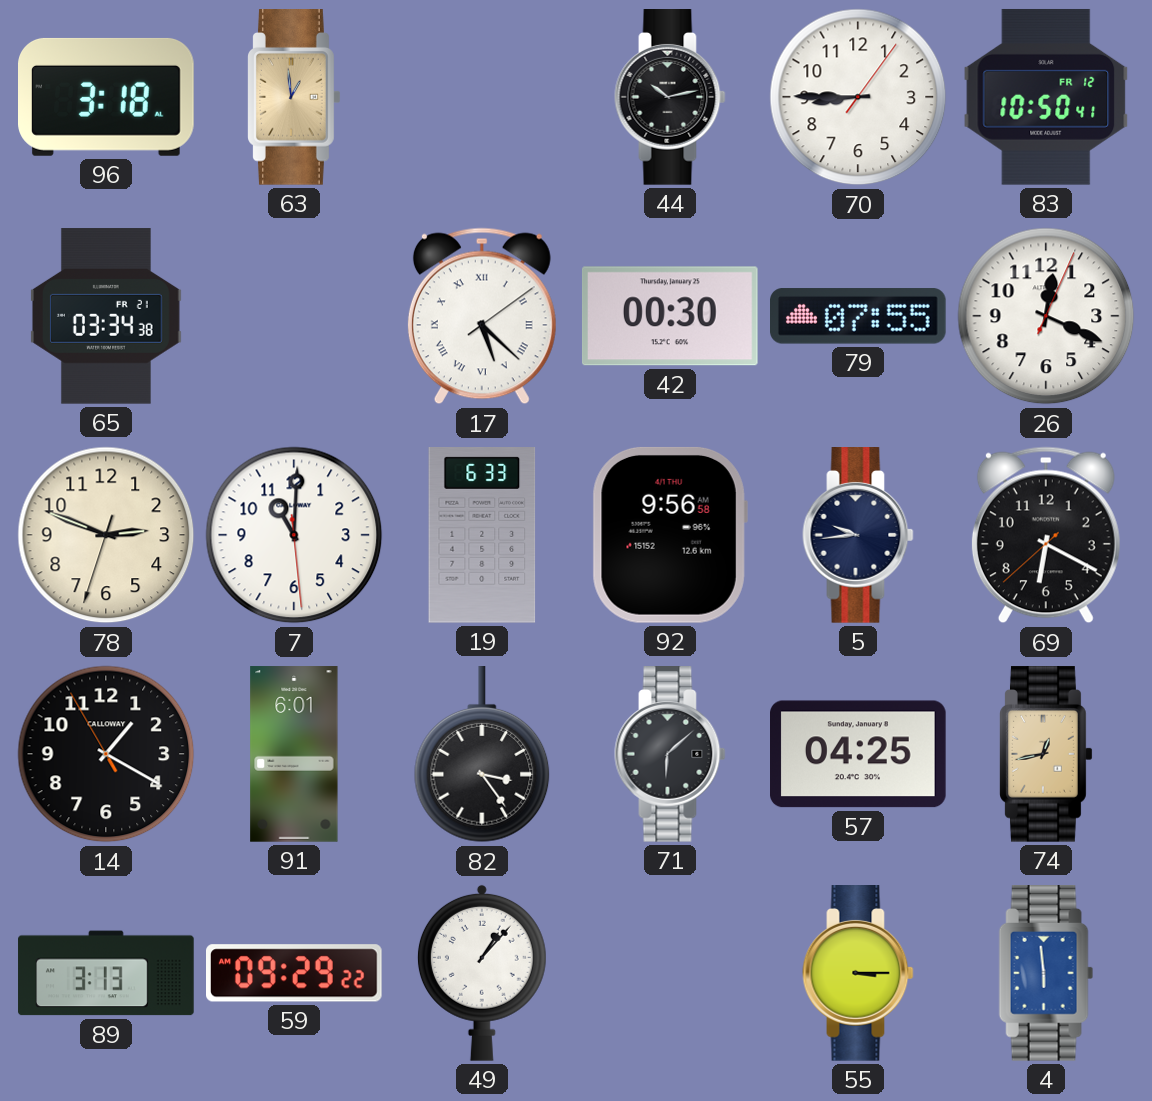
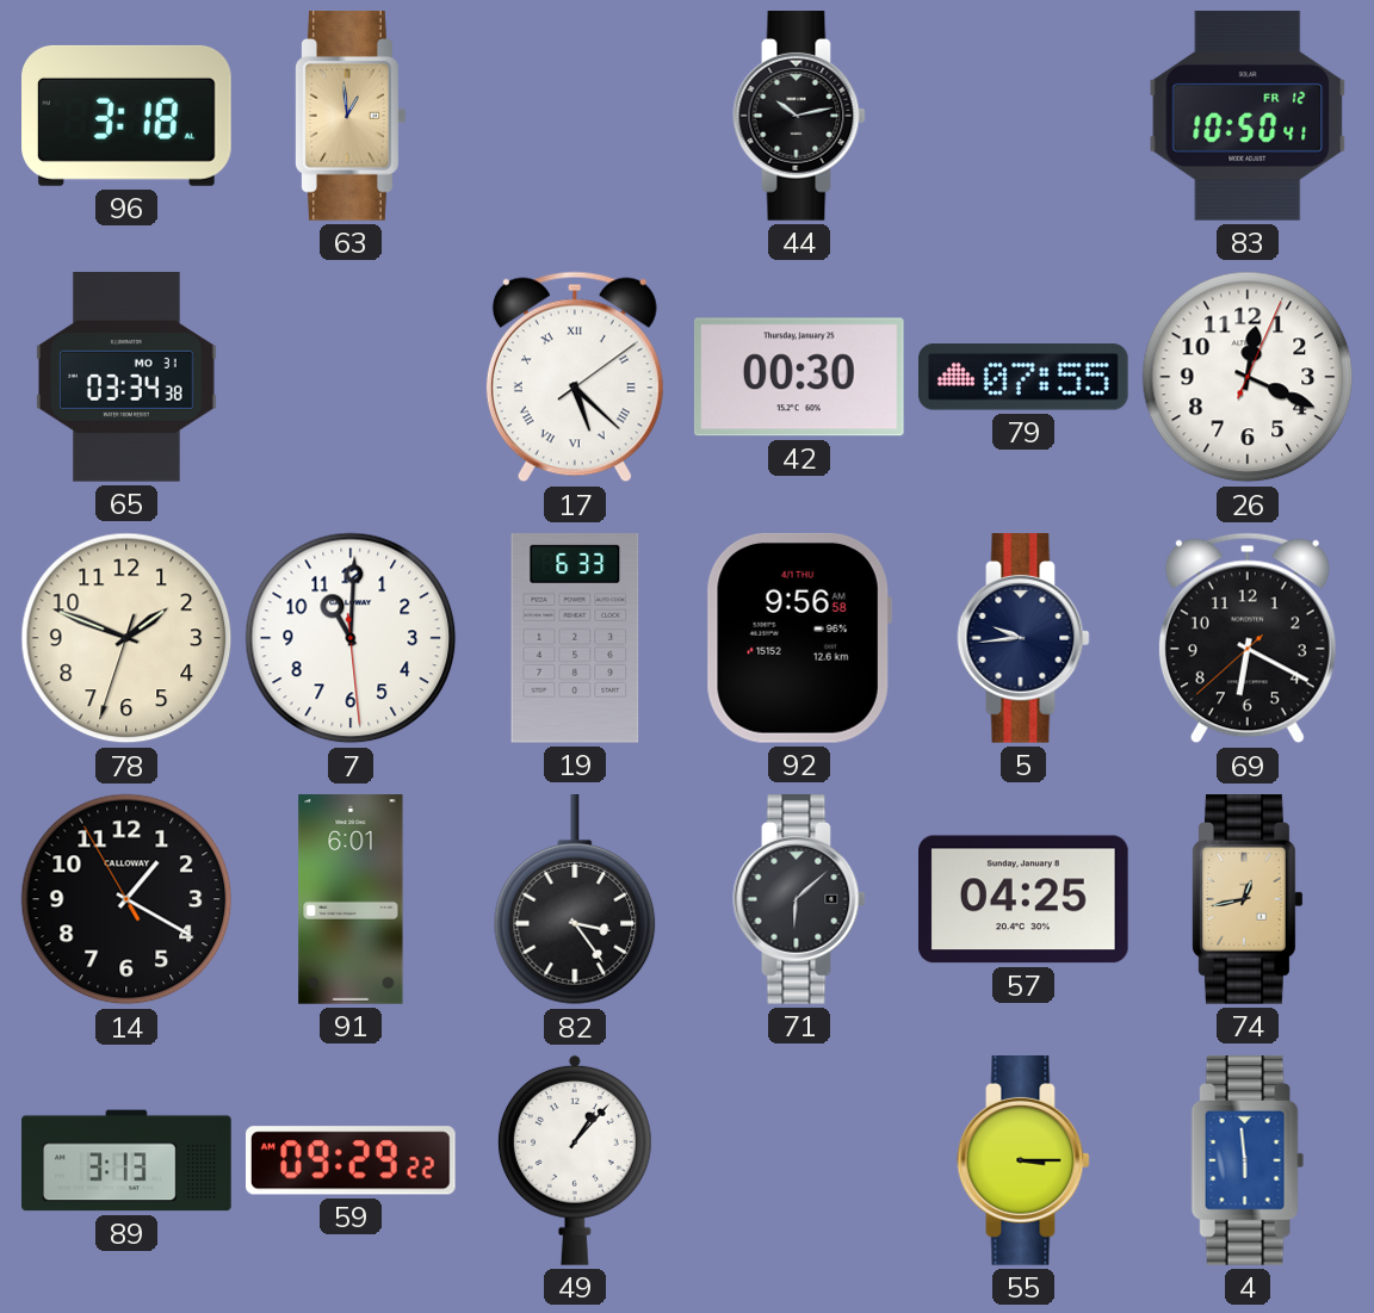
70: 8:45 -> none
65 date: FR 21 -> MO 31
78: 2:48 -> 1:48
